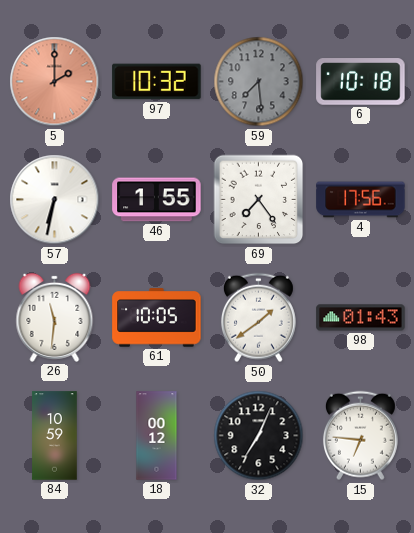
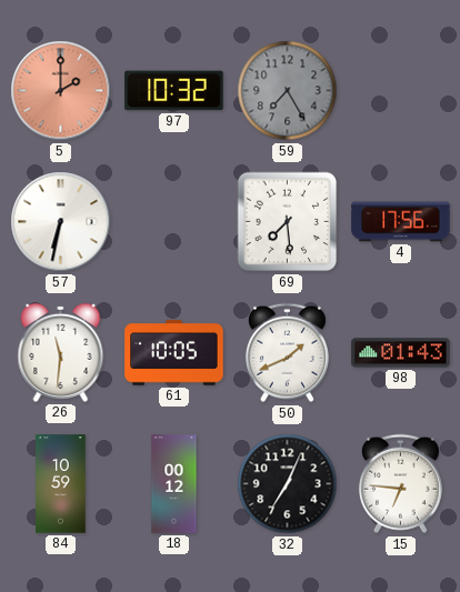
59: 7:29 -> 7:25
6: 10:18 -> none
46: 1:55 -> none
69: 7:24 -> 7:29
50: 1:39 -> 1:41
